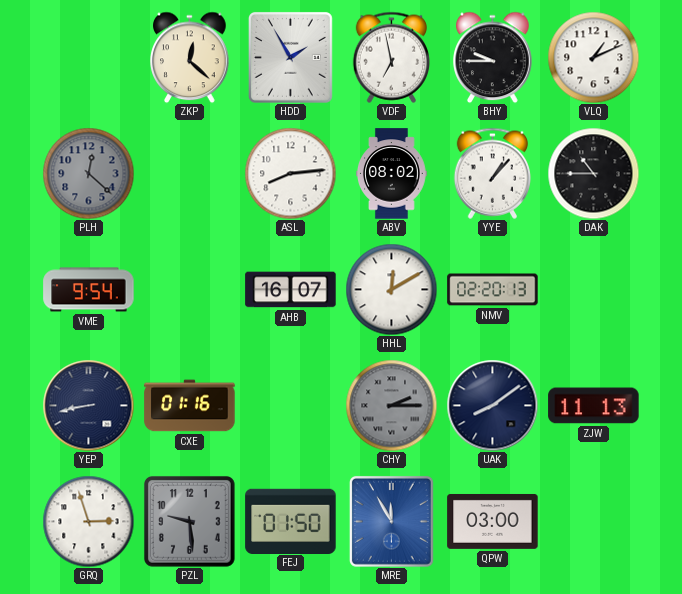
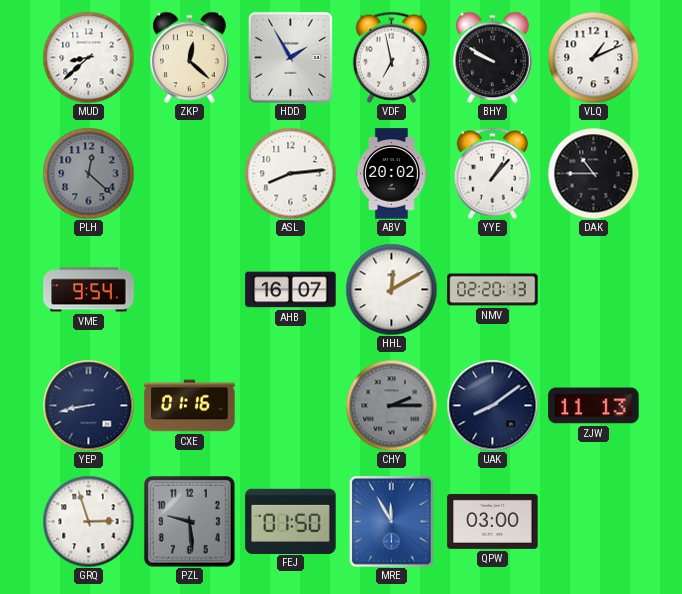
MUD: none -> 8:38
BHY: 9:45 -> 9:50
ABV: 08:02 -> 20:02
